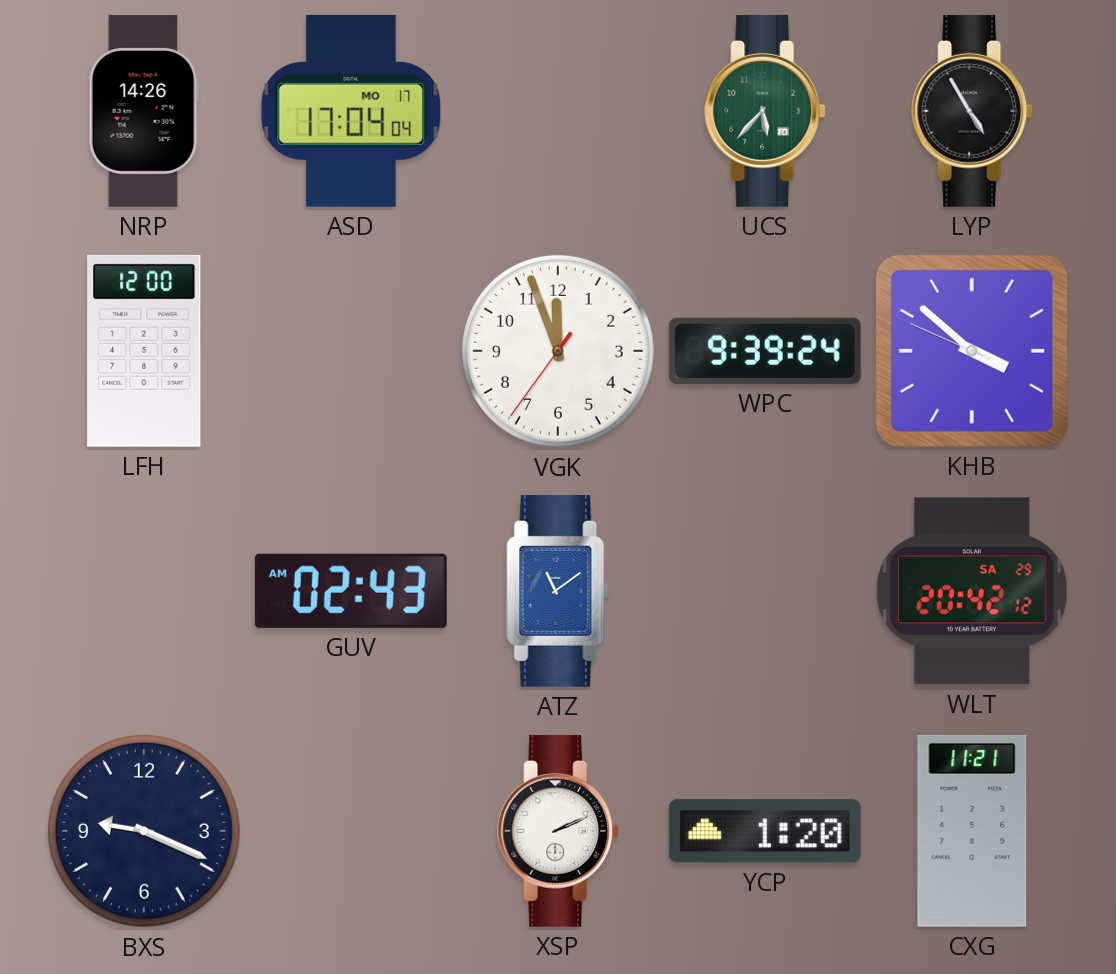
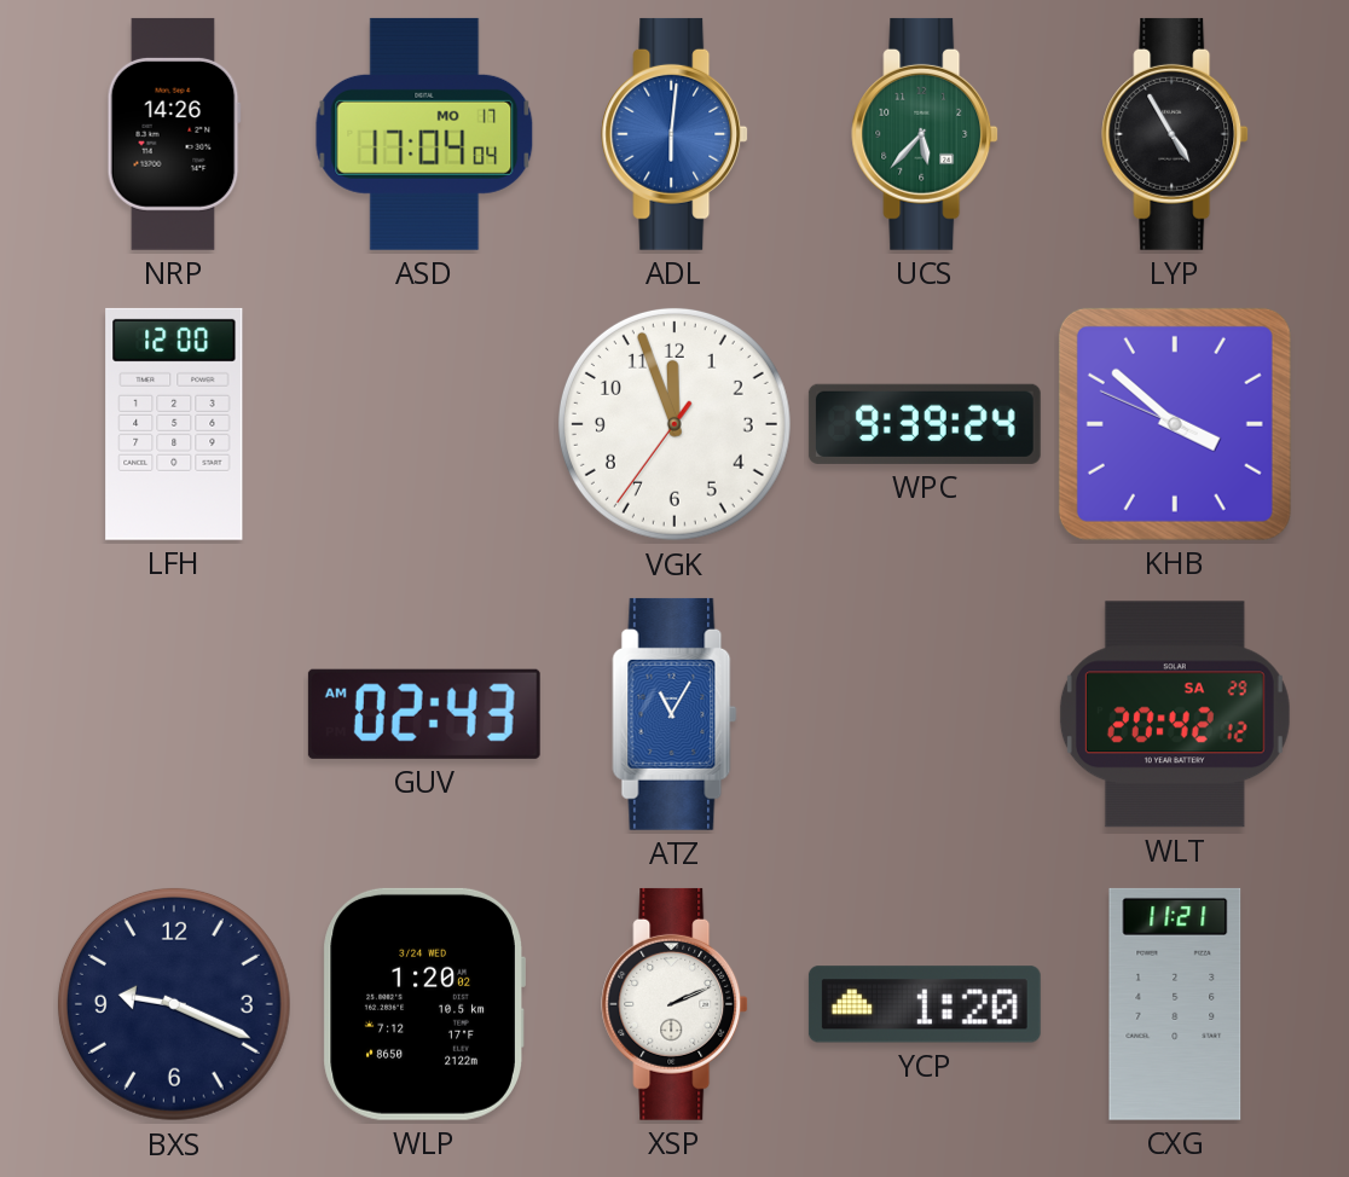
ADL: none -> 6:01
ATZ: 11:09 -> 11:05
WLP: none -> 1:20
